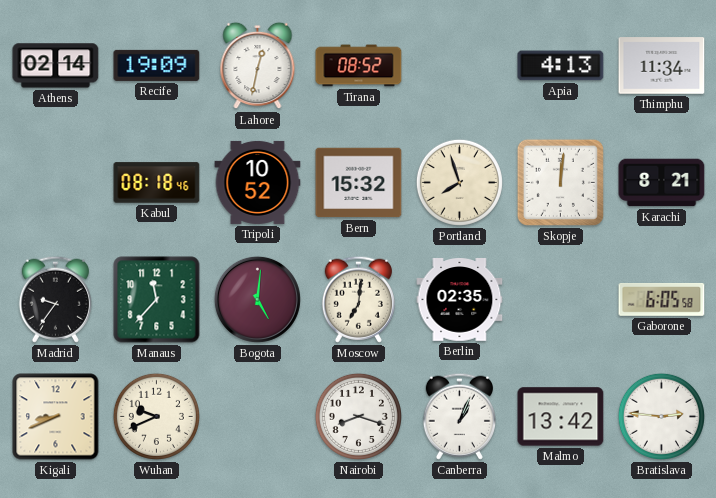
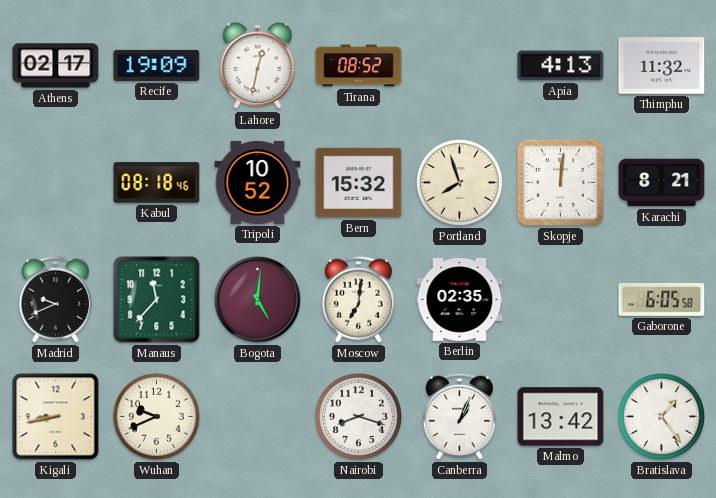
Athens: 02:14 -> 02:17
Thimphu: 11:34 -> 11:32
Madrid: 9:36 -> 9:41
Kigali: 8:41 -> 8:43
Bratislava: 2:46 -> 1:24
